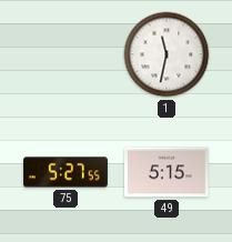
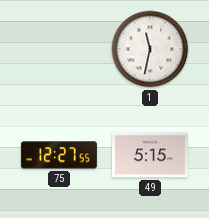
75: 5:27 -> 12:27
